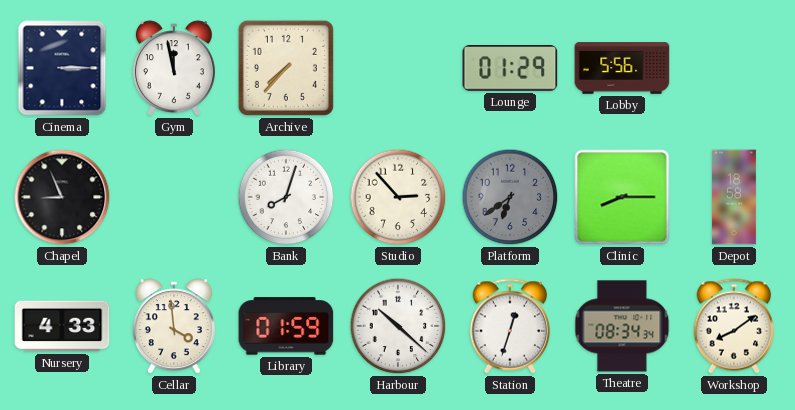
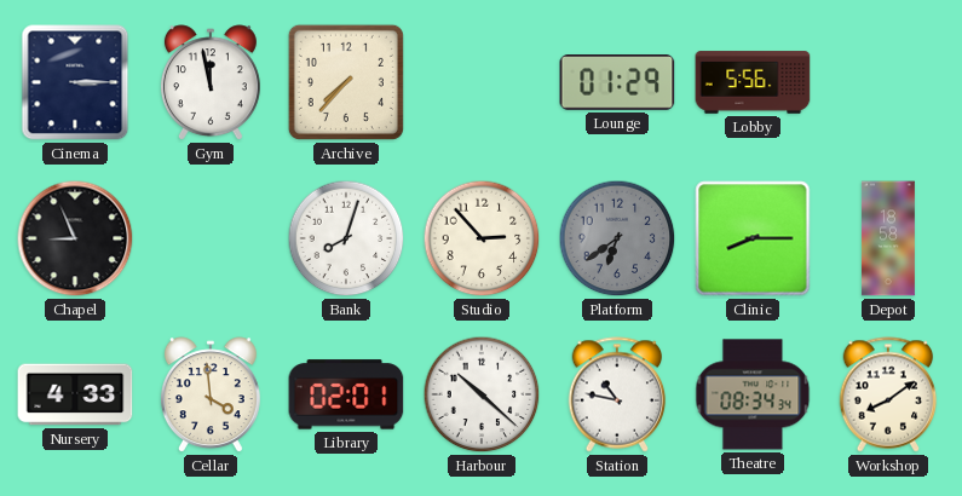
Library: 01:59 -> 02:01
Station: 12:33 -> 10:47
